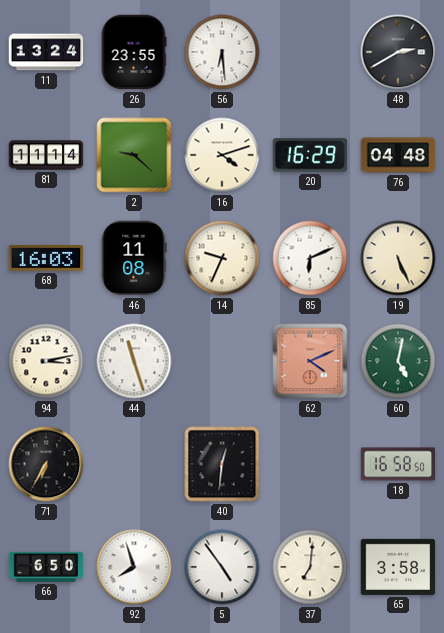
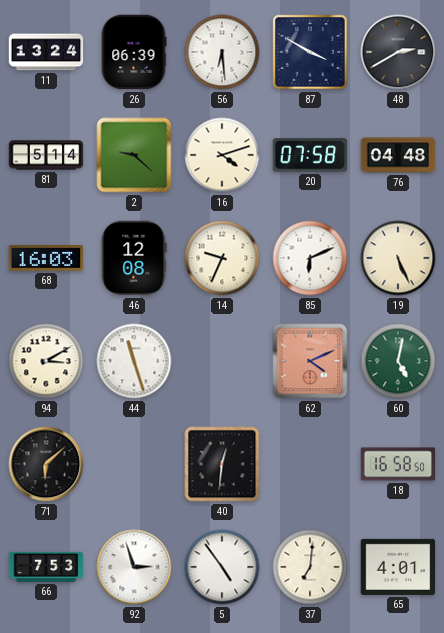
26: 23:55 -> 06:39
87: none -> 3:50
81: 11:14 -> 5:14
20: 16:29 -> 07:58
46: 11:08 -> 12:08
94: 3:13 -> 3:10
71: 6:35 -> 6:08
66: 6:50 -> 7:53
92: 7:57 -> 2:57
65: 3:58 -> 4:01
